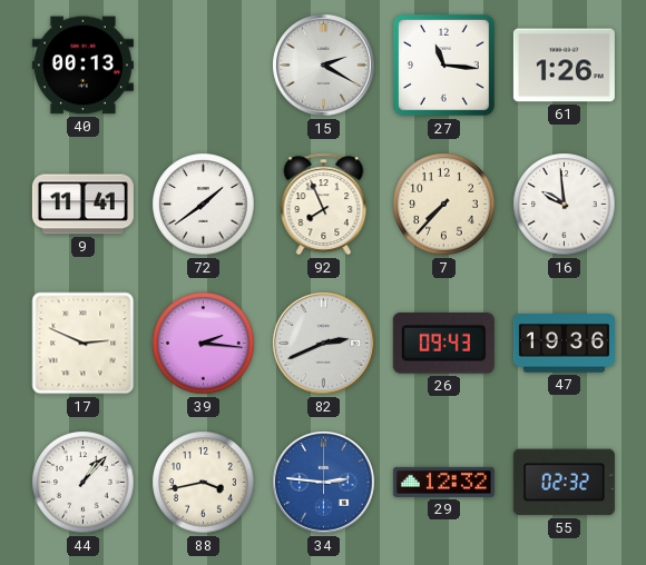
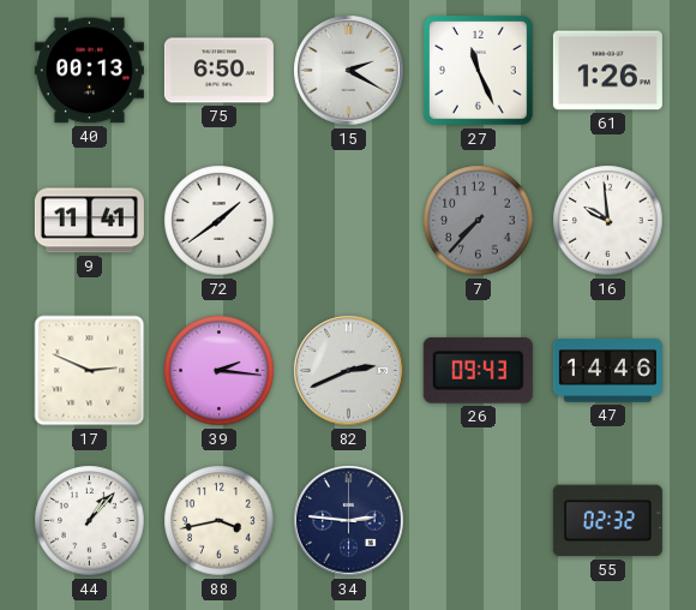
75: none -> 6:50
27: 11:16 -> 11:26
92: 7:56 -> none
7 dial: cream -> grey
47: 19:36 -> 14:46
34 dial: blue -> navy
29: 12:32 -> none
